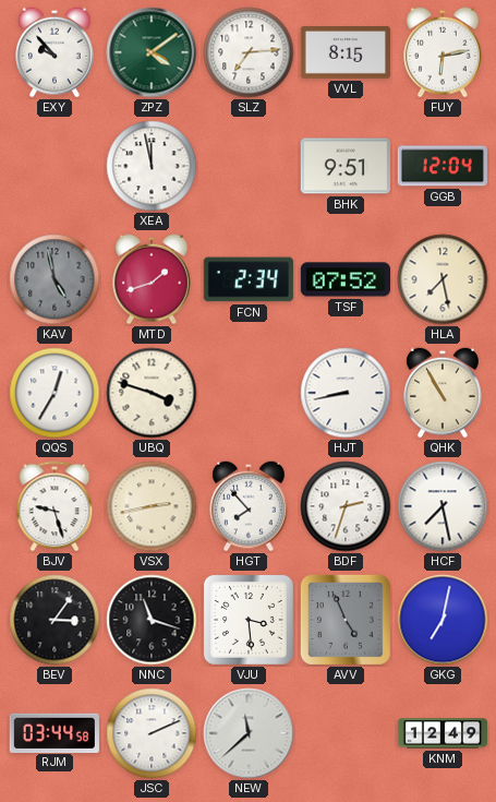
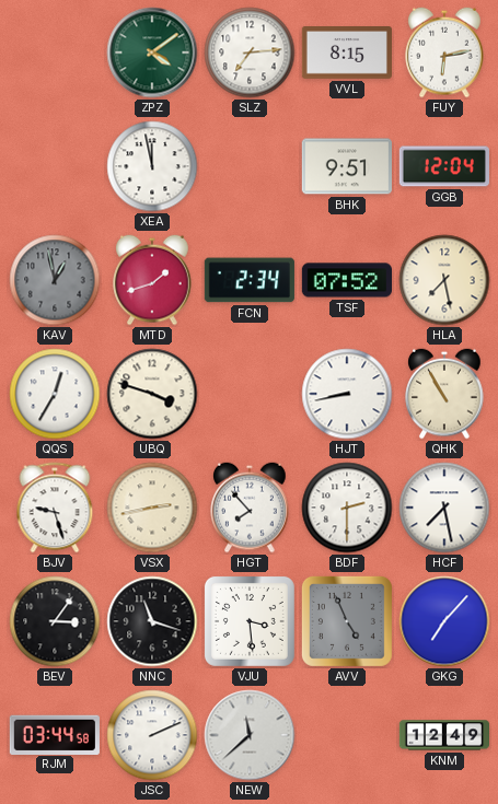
EXY: 9:53 -> none
KAV: 4:58 -> 12:58
BDF: 2:33 -> 2:30
GKG: 7:02 -> 7:07
